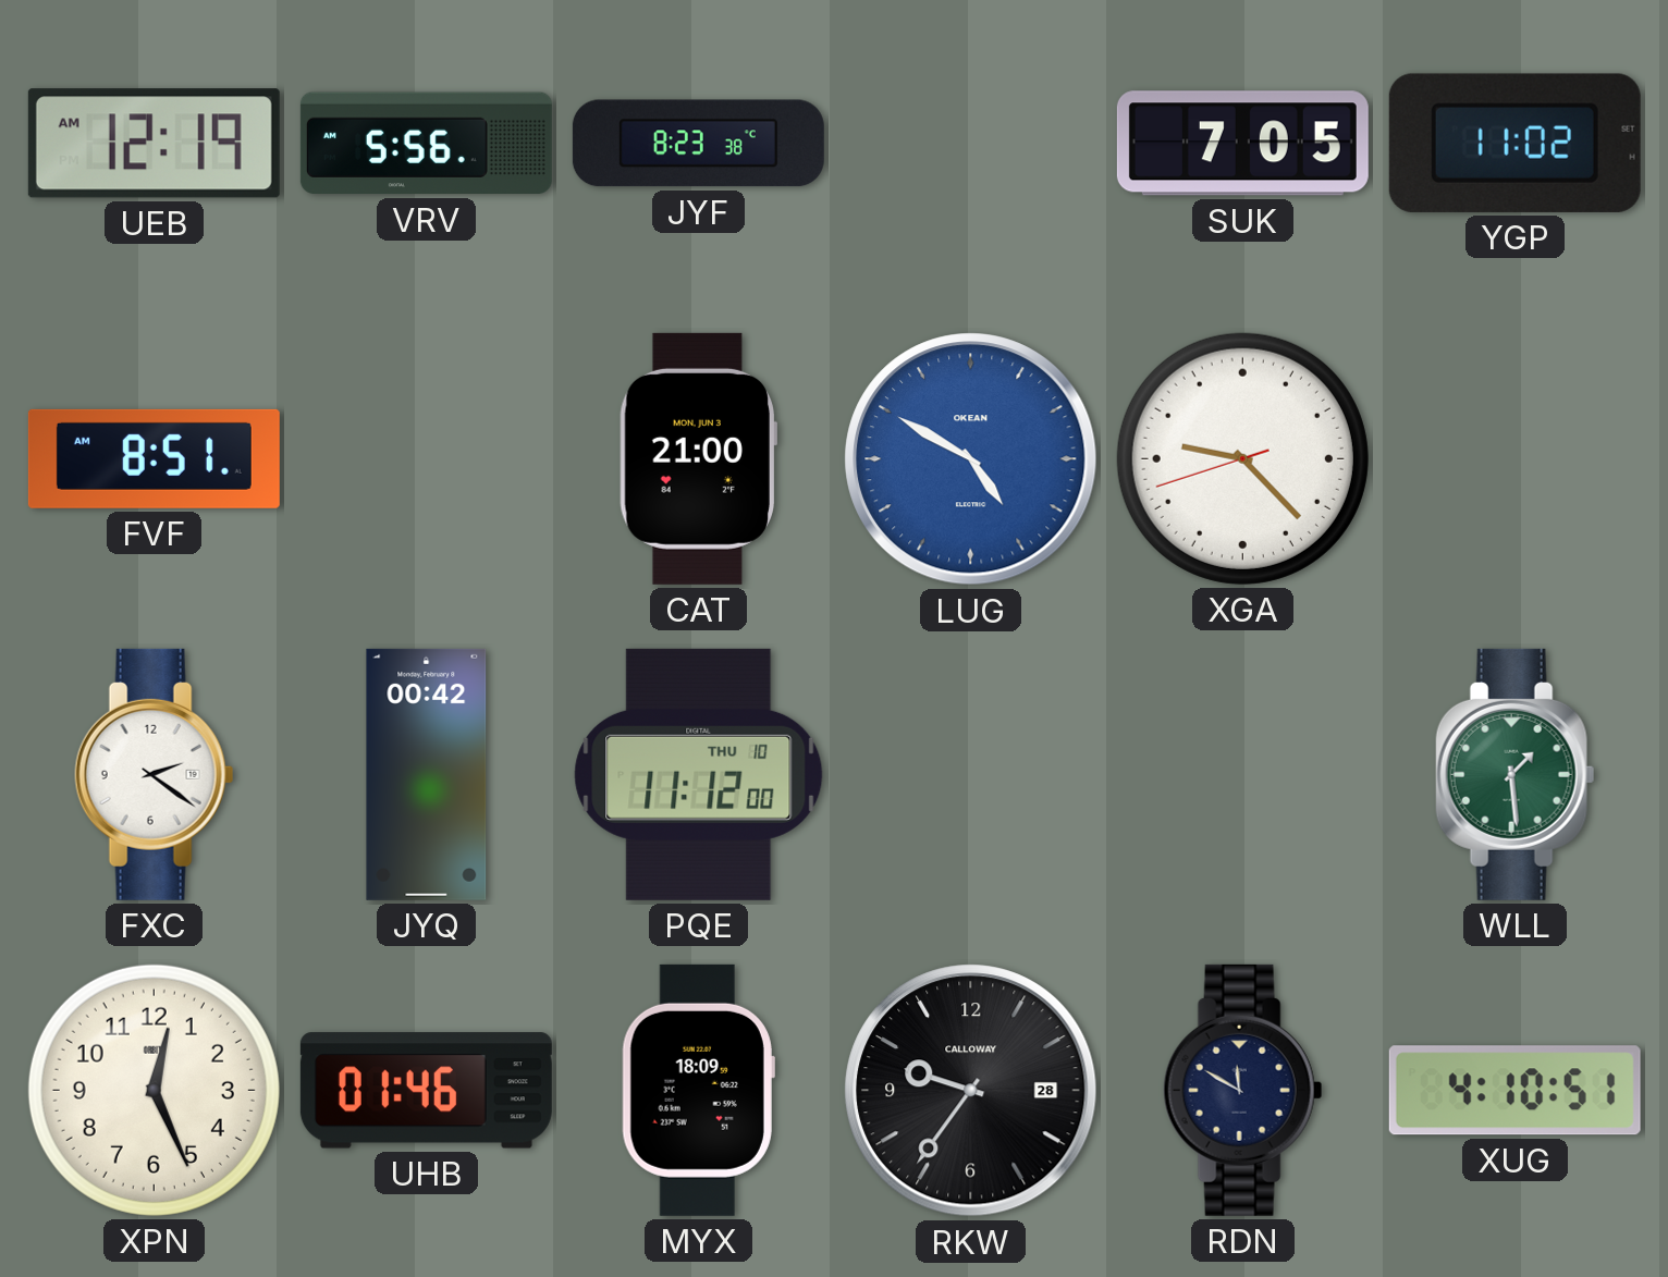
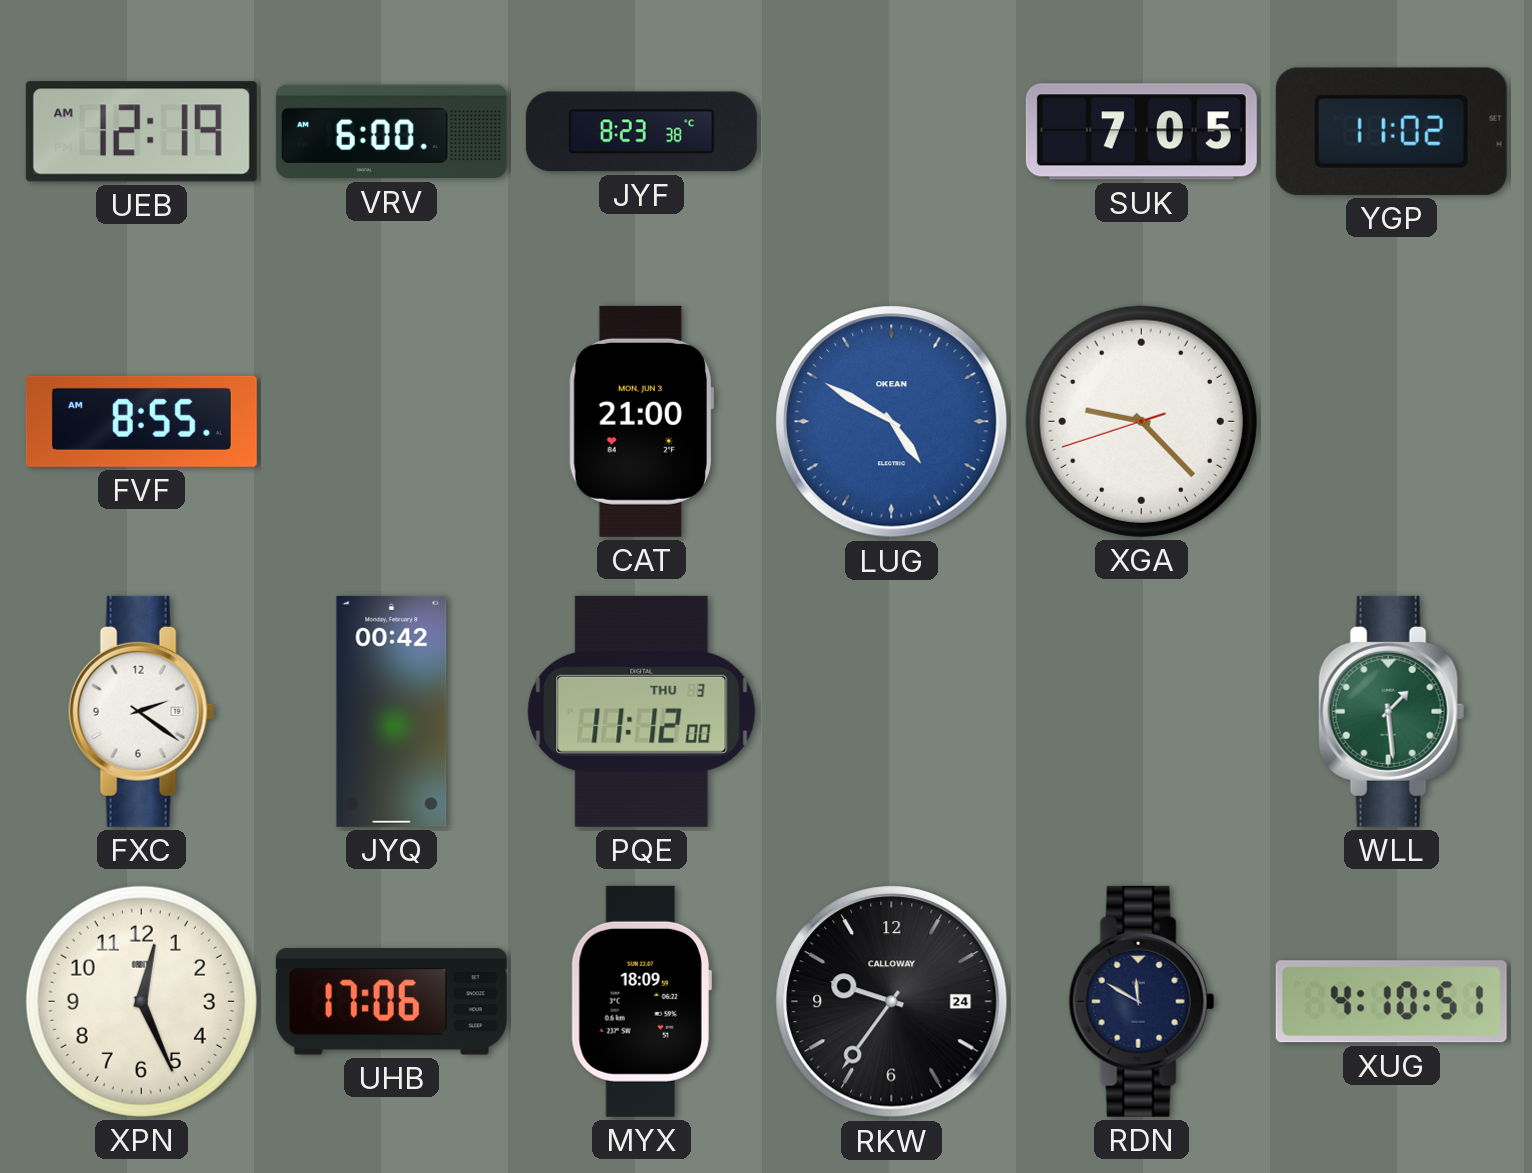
VRV: 5:56 -> 6:00
FVF: 8:51 -> 8:55
PQE date: THU 10 -> THU 3
UHB: 01:46 -> 17:06
RKW date: 28 -> 24
